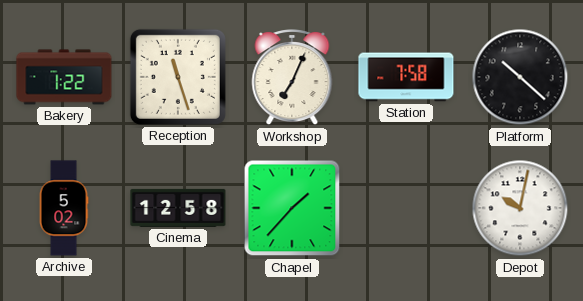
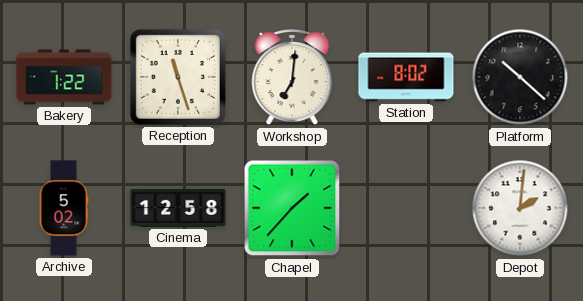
Workshop: 7:04 -> 7:01
Station: 7:58 -> 8:02
Depot: 10:02 -> 2:01
